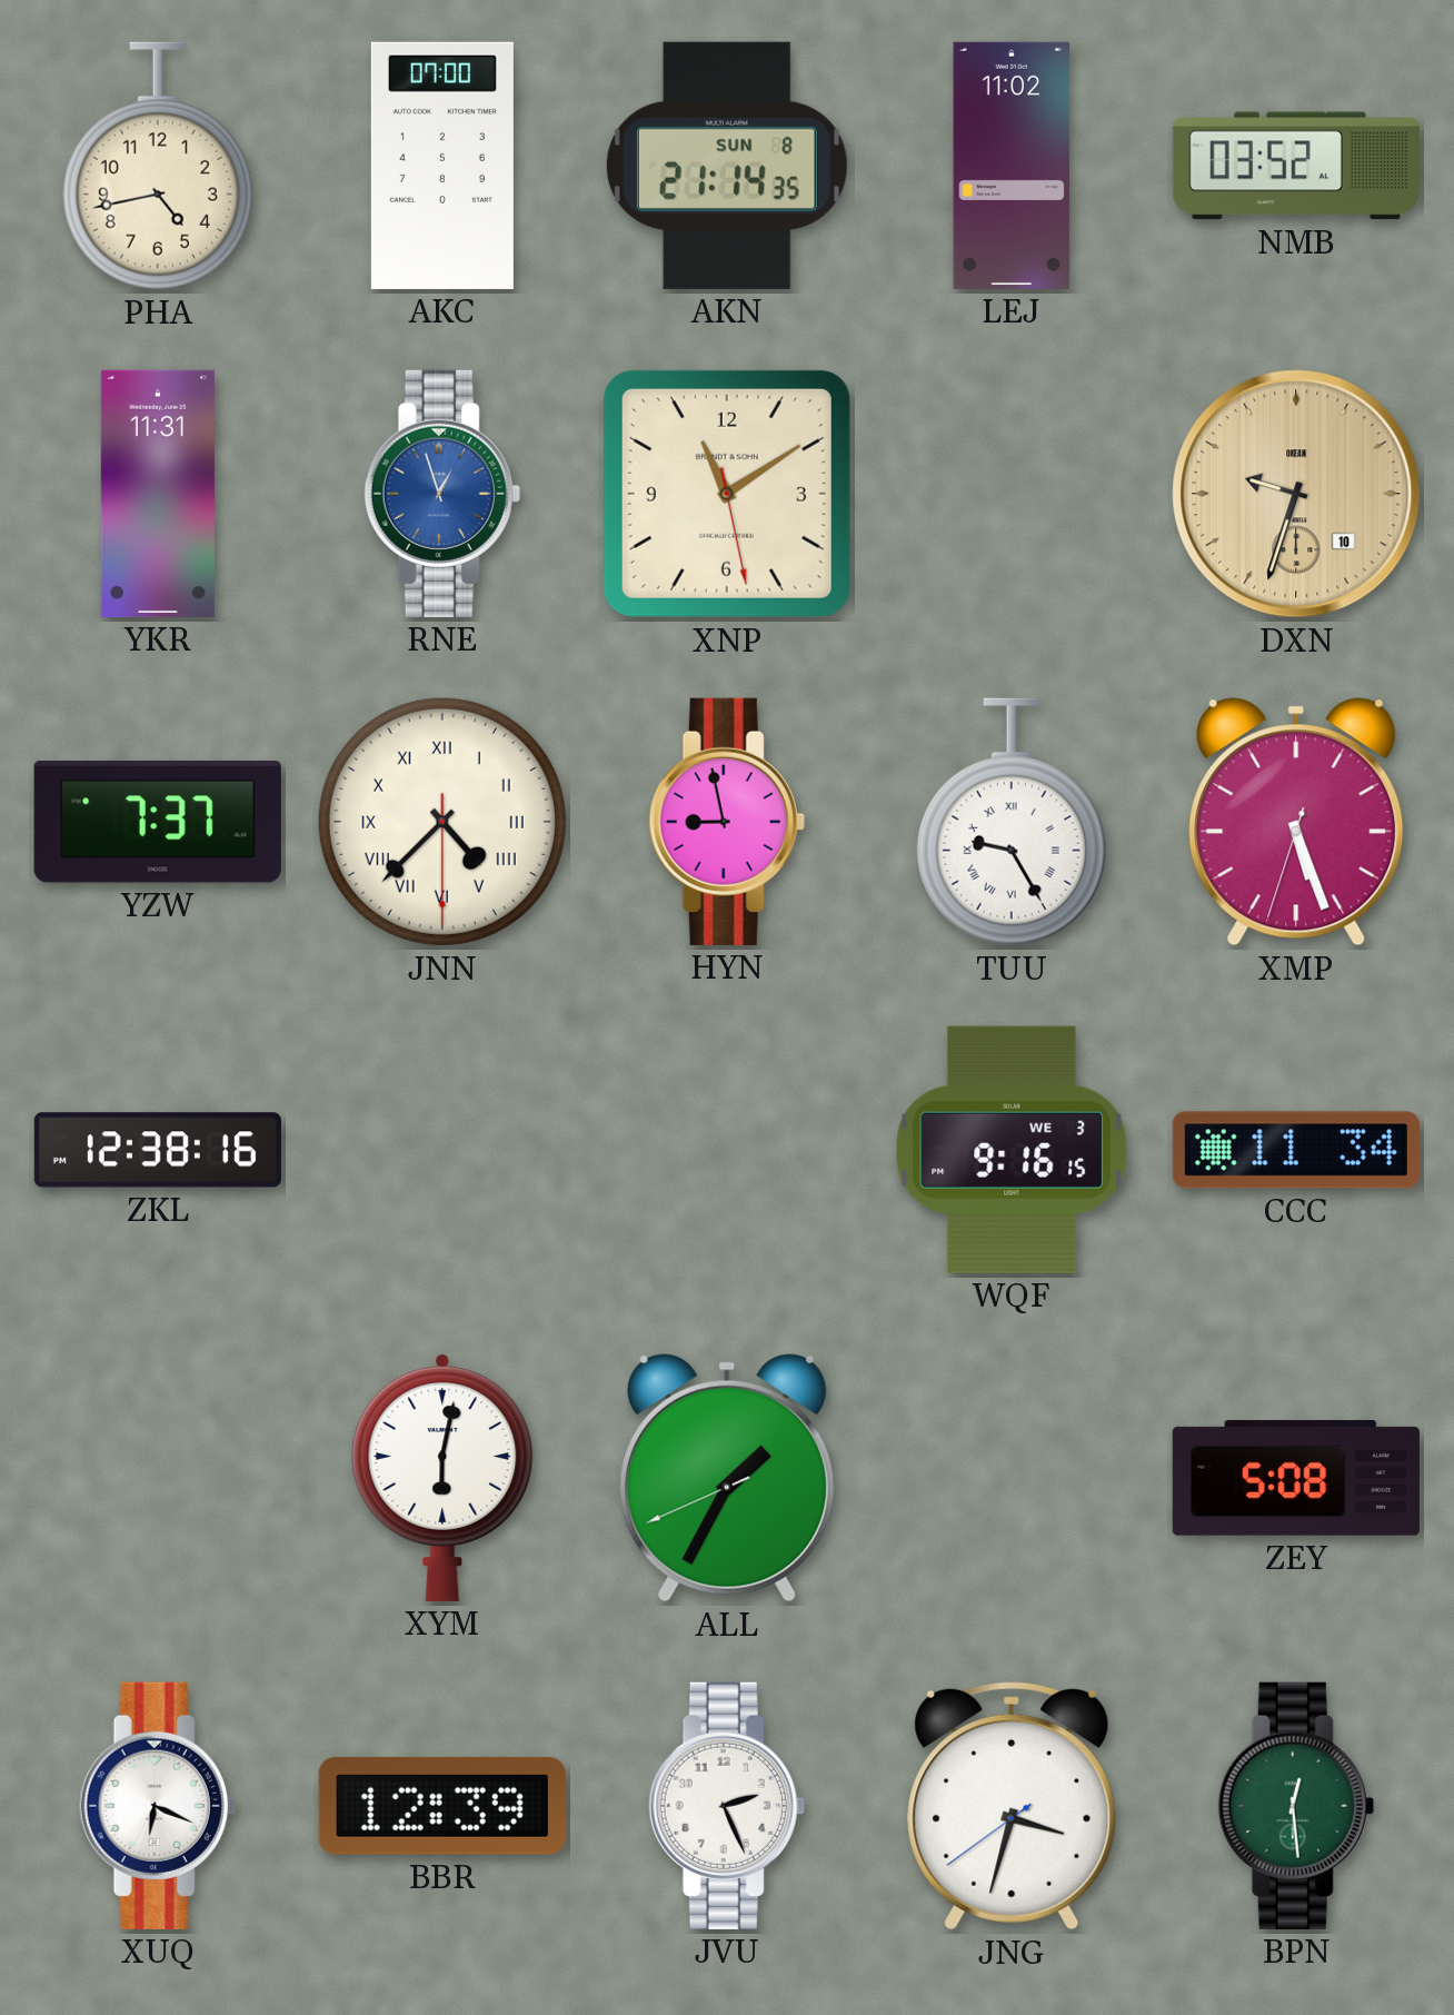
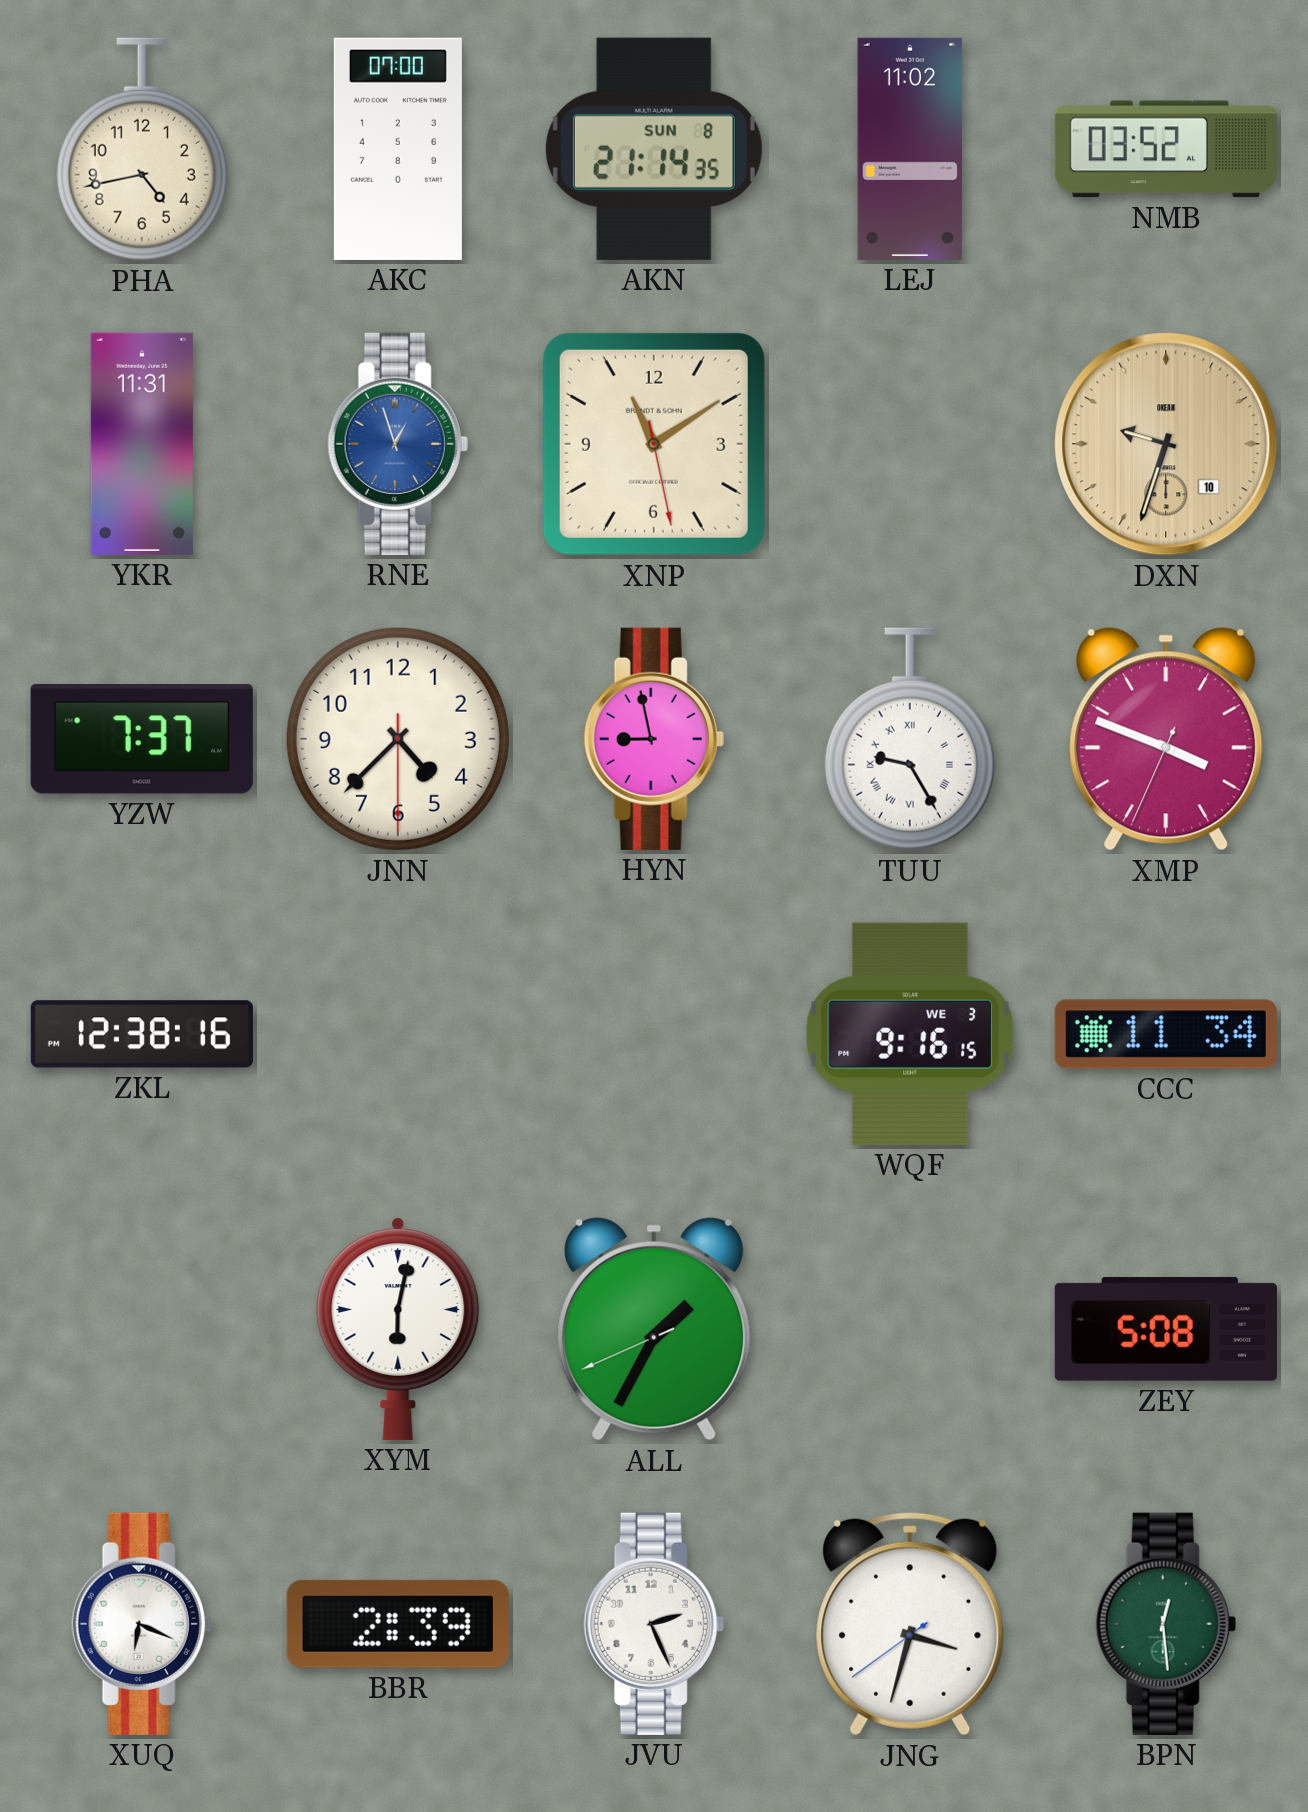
JNN numerals: Roman -> Arabic
XMP: 5:26 -> 3:48
BBR: 12:39 -> 2:39
